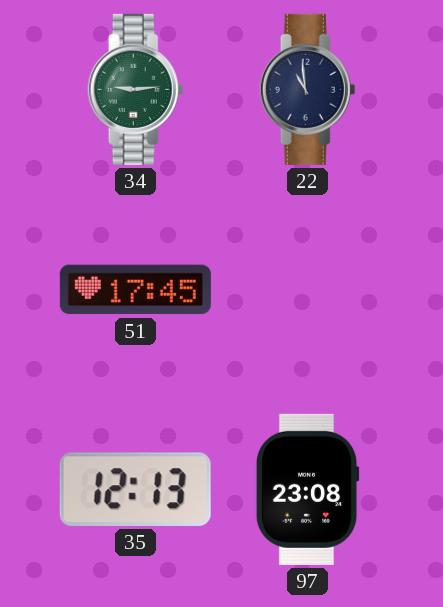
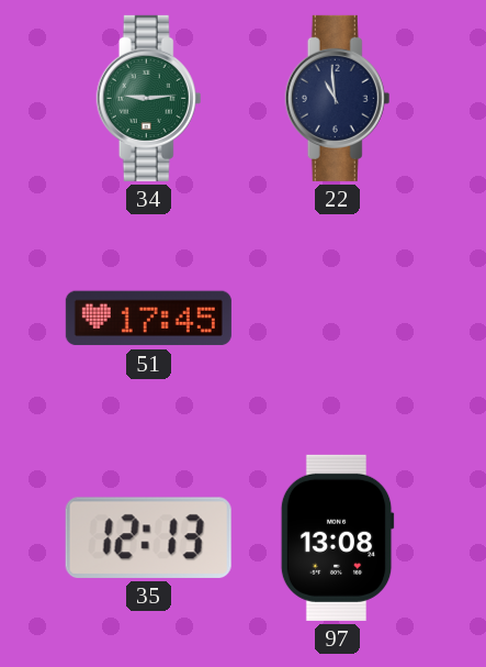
97: 23:08 -> 13:08
